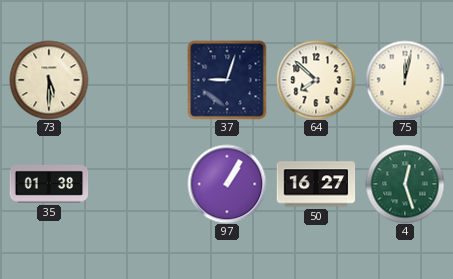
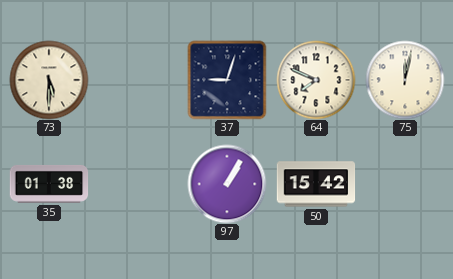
64: 7:52 -> 7:49
50: 16:27 -> 15:42
4: 12:27 -> none
